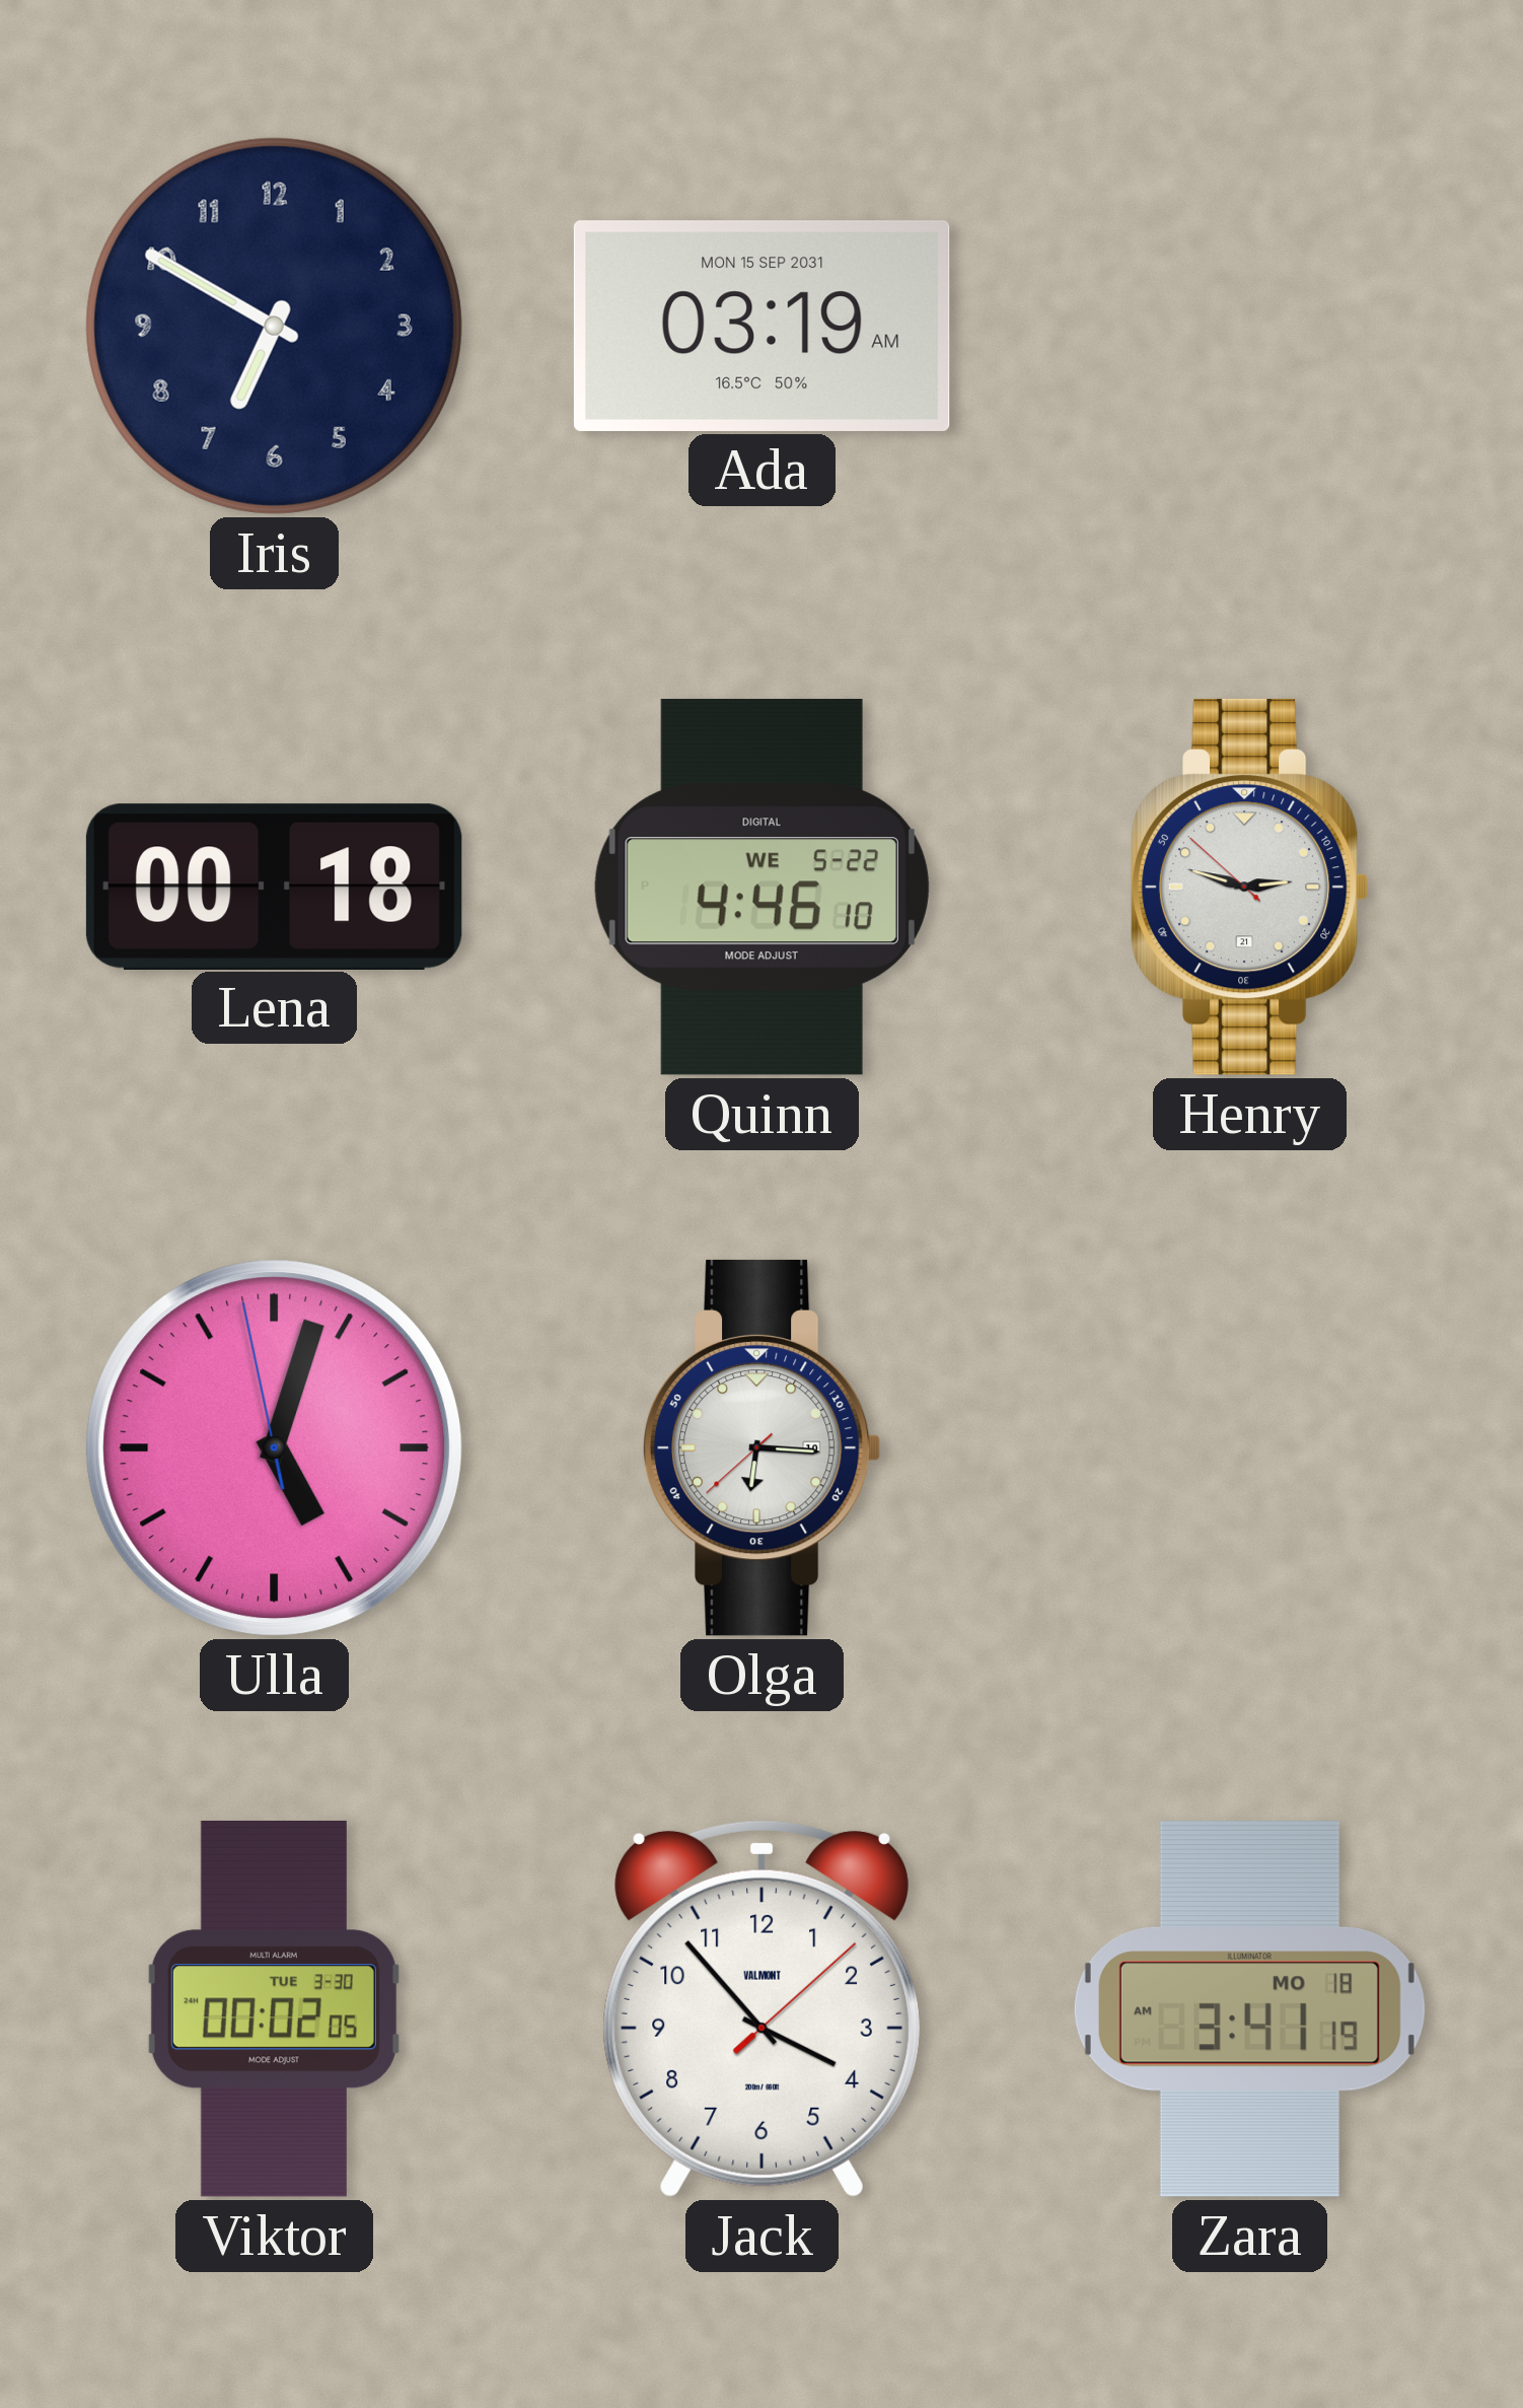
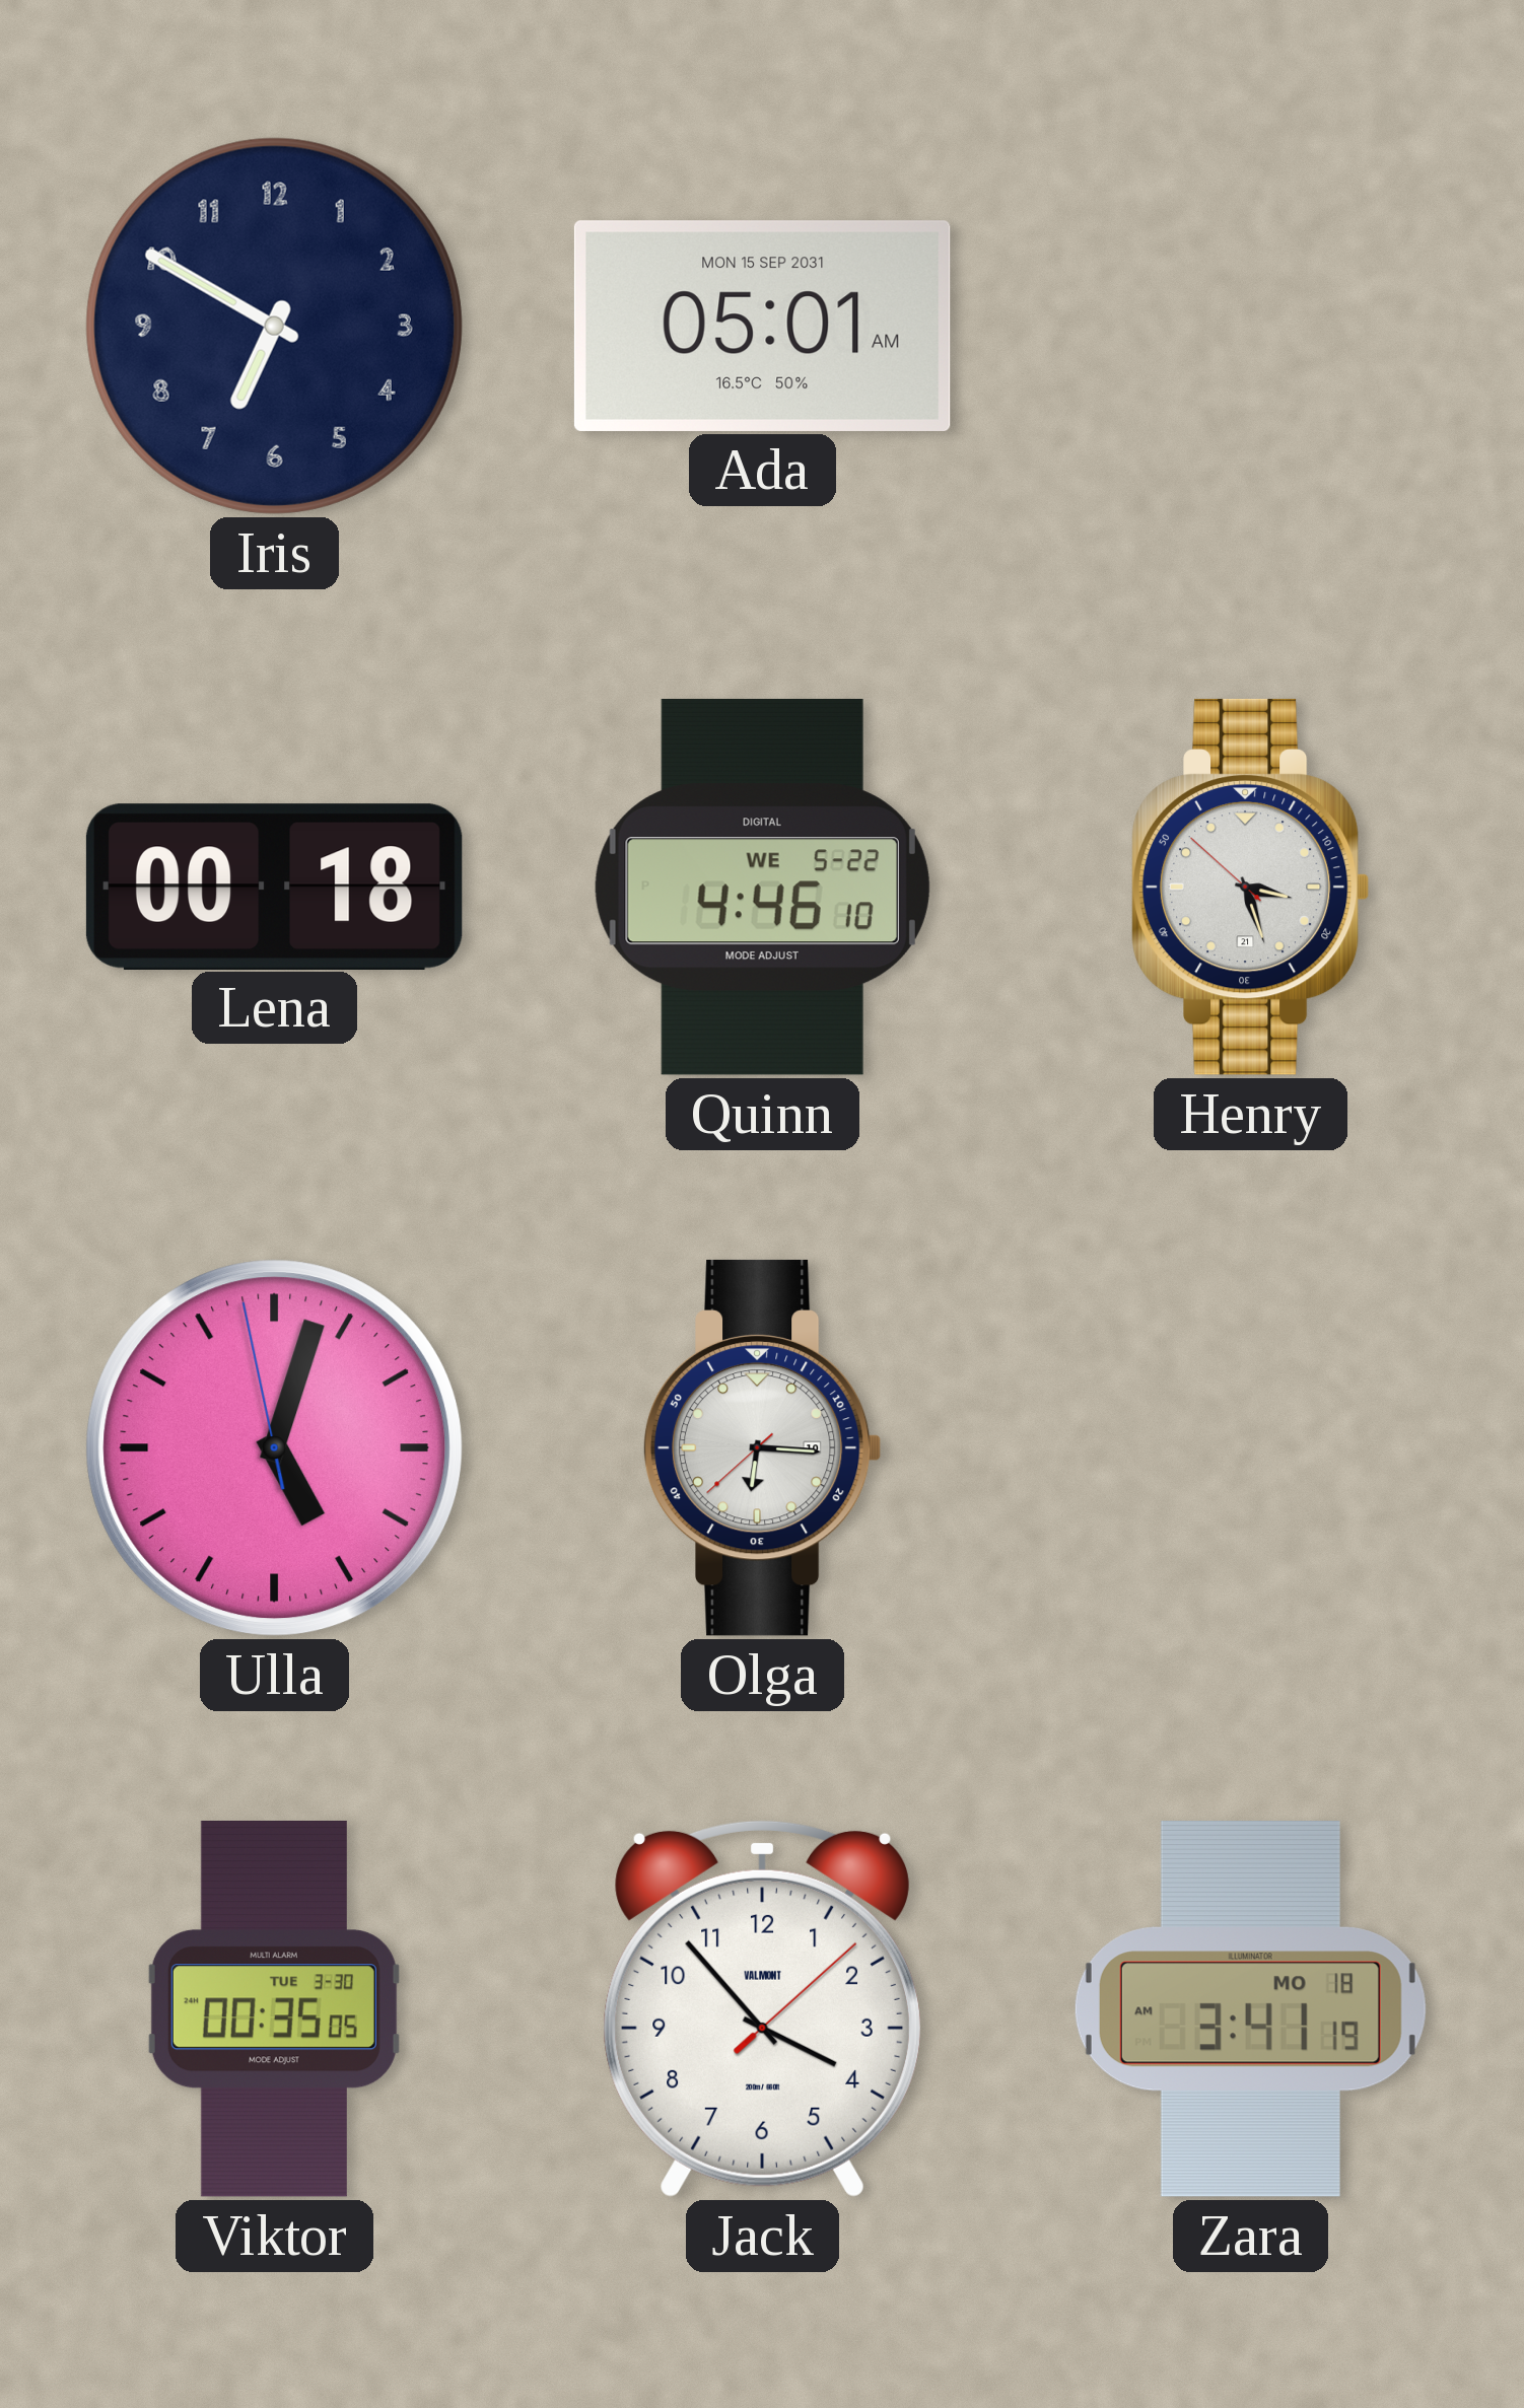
Ada: 03:19 -> 05:01
Henry: 2:47 -> 3:26
Viktor: 00:02 -> 00:35
